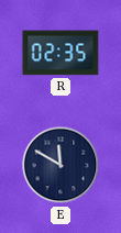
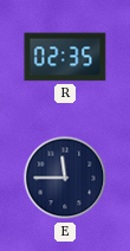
E: 11:50 -> 11:45
